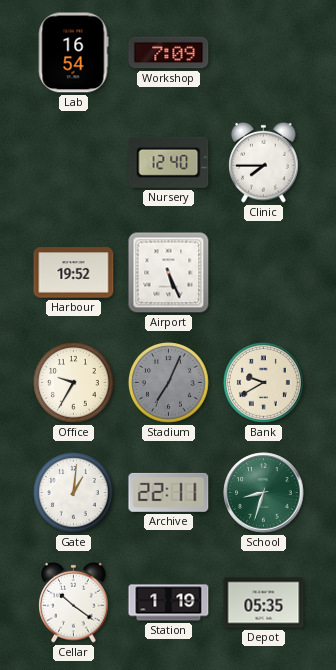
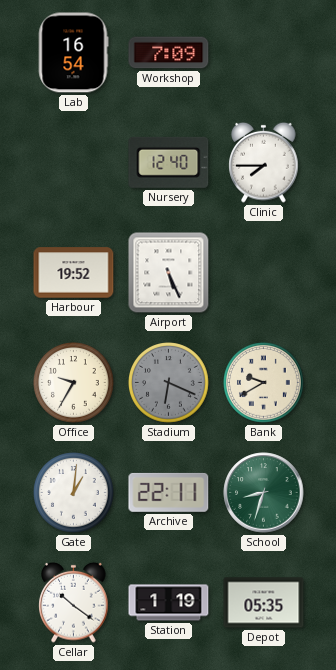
Stadium: 7:04 -> 6:19
